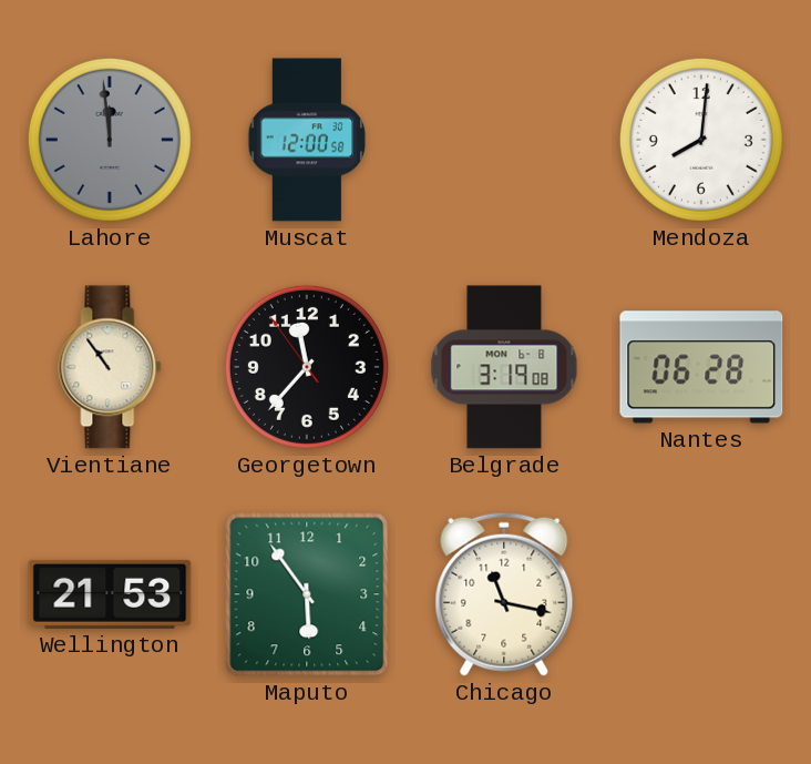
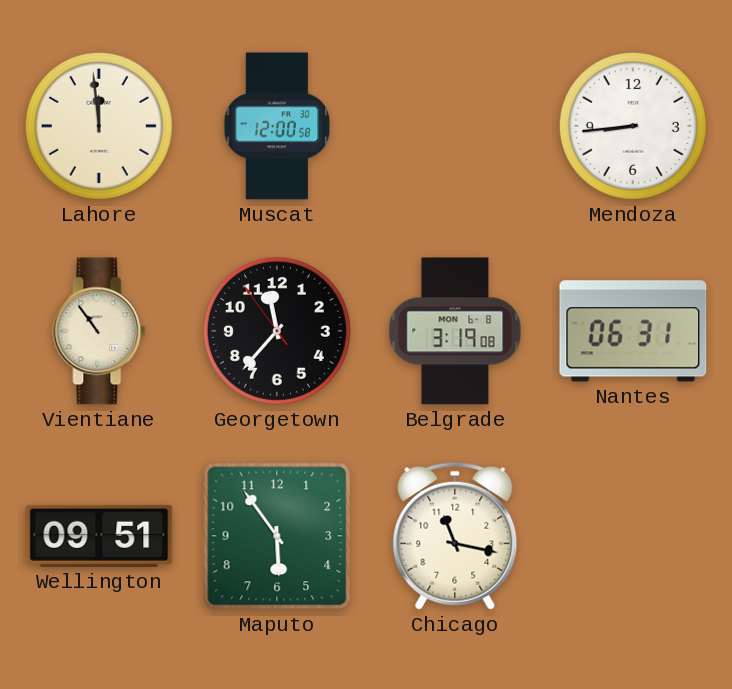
Lahore dial: grey -> cream
Mendoza: 8:01 -> 8:44
Nantes: 06:28 -> 06:31
Wellington: 21:53 -> 09:51
